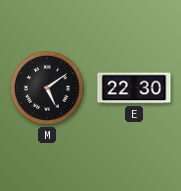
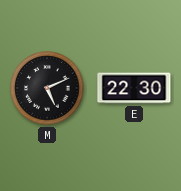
M: 5:09 -> 5:11
